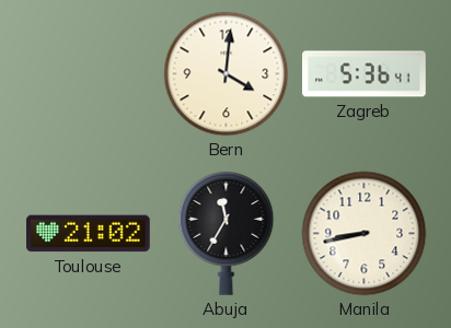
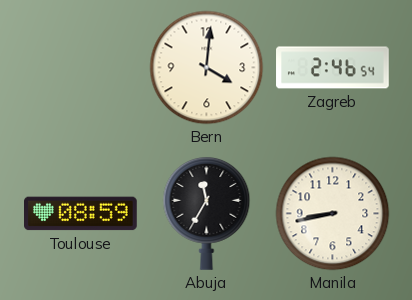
Zagreb: 5:36 -> 2:46
Toulouse: 21:02 -> 08:59
